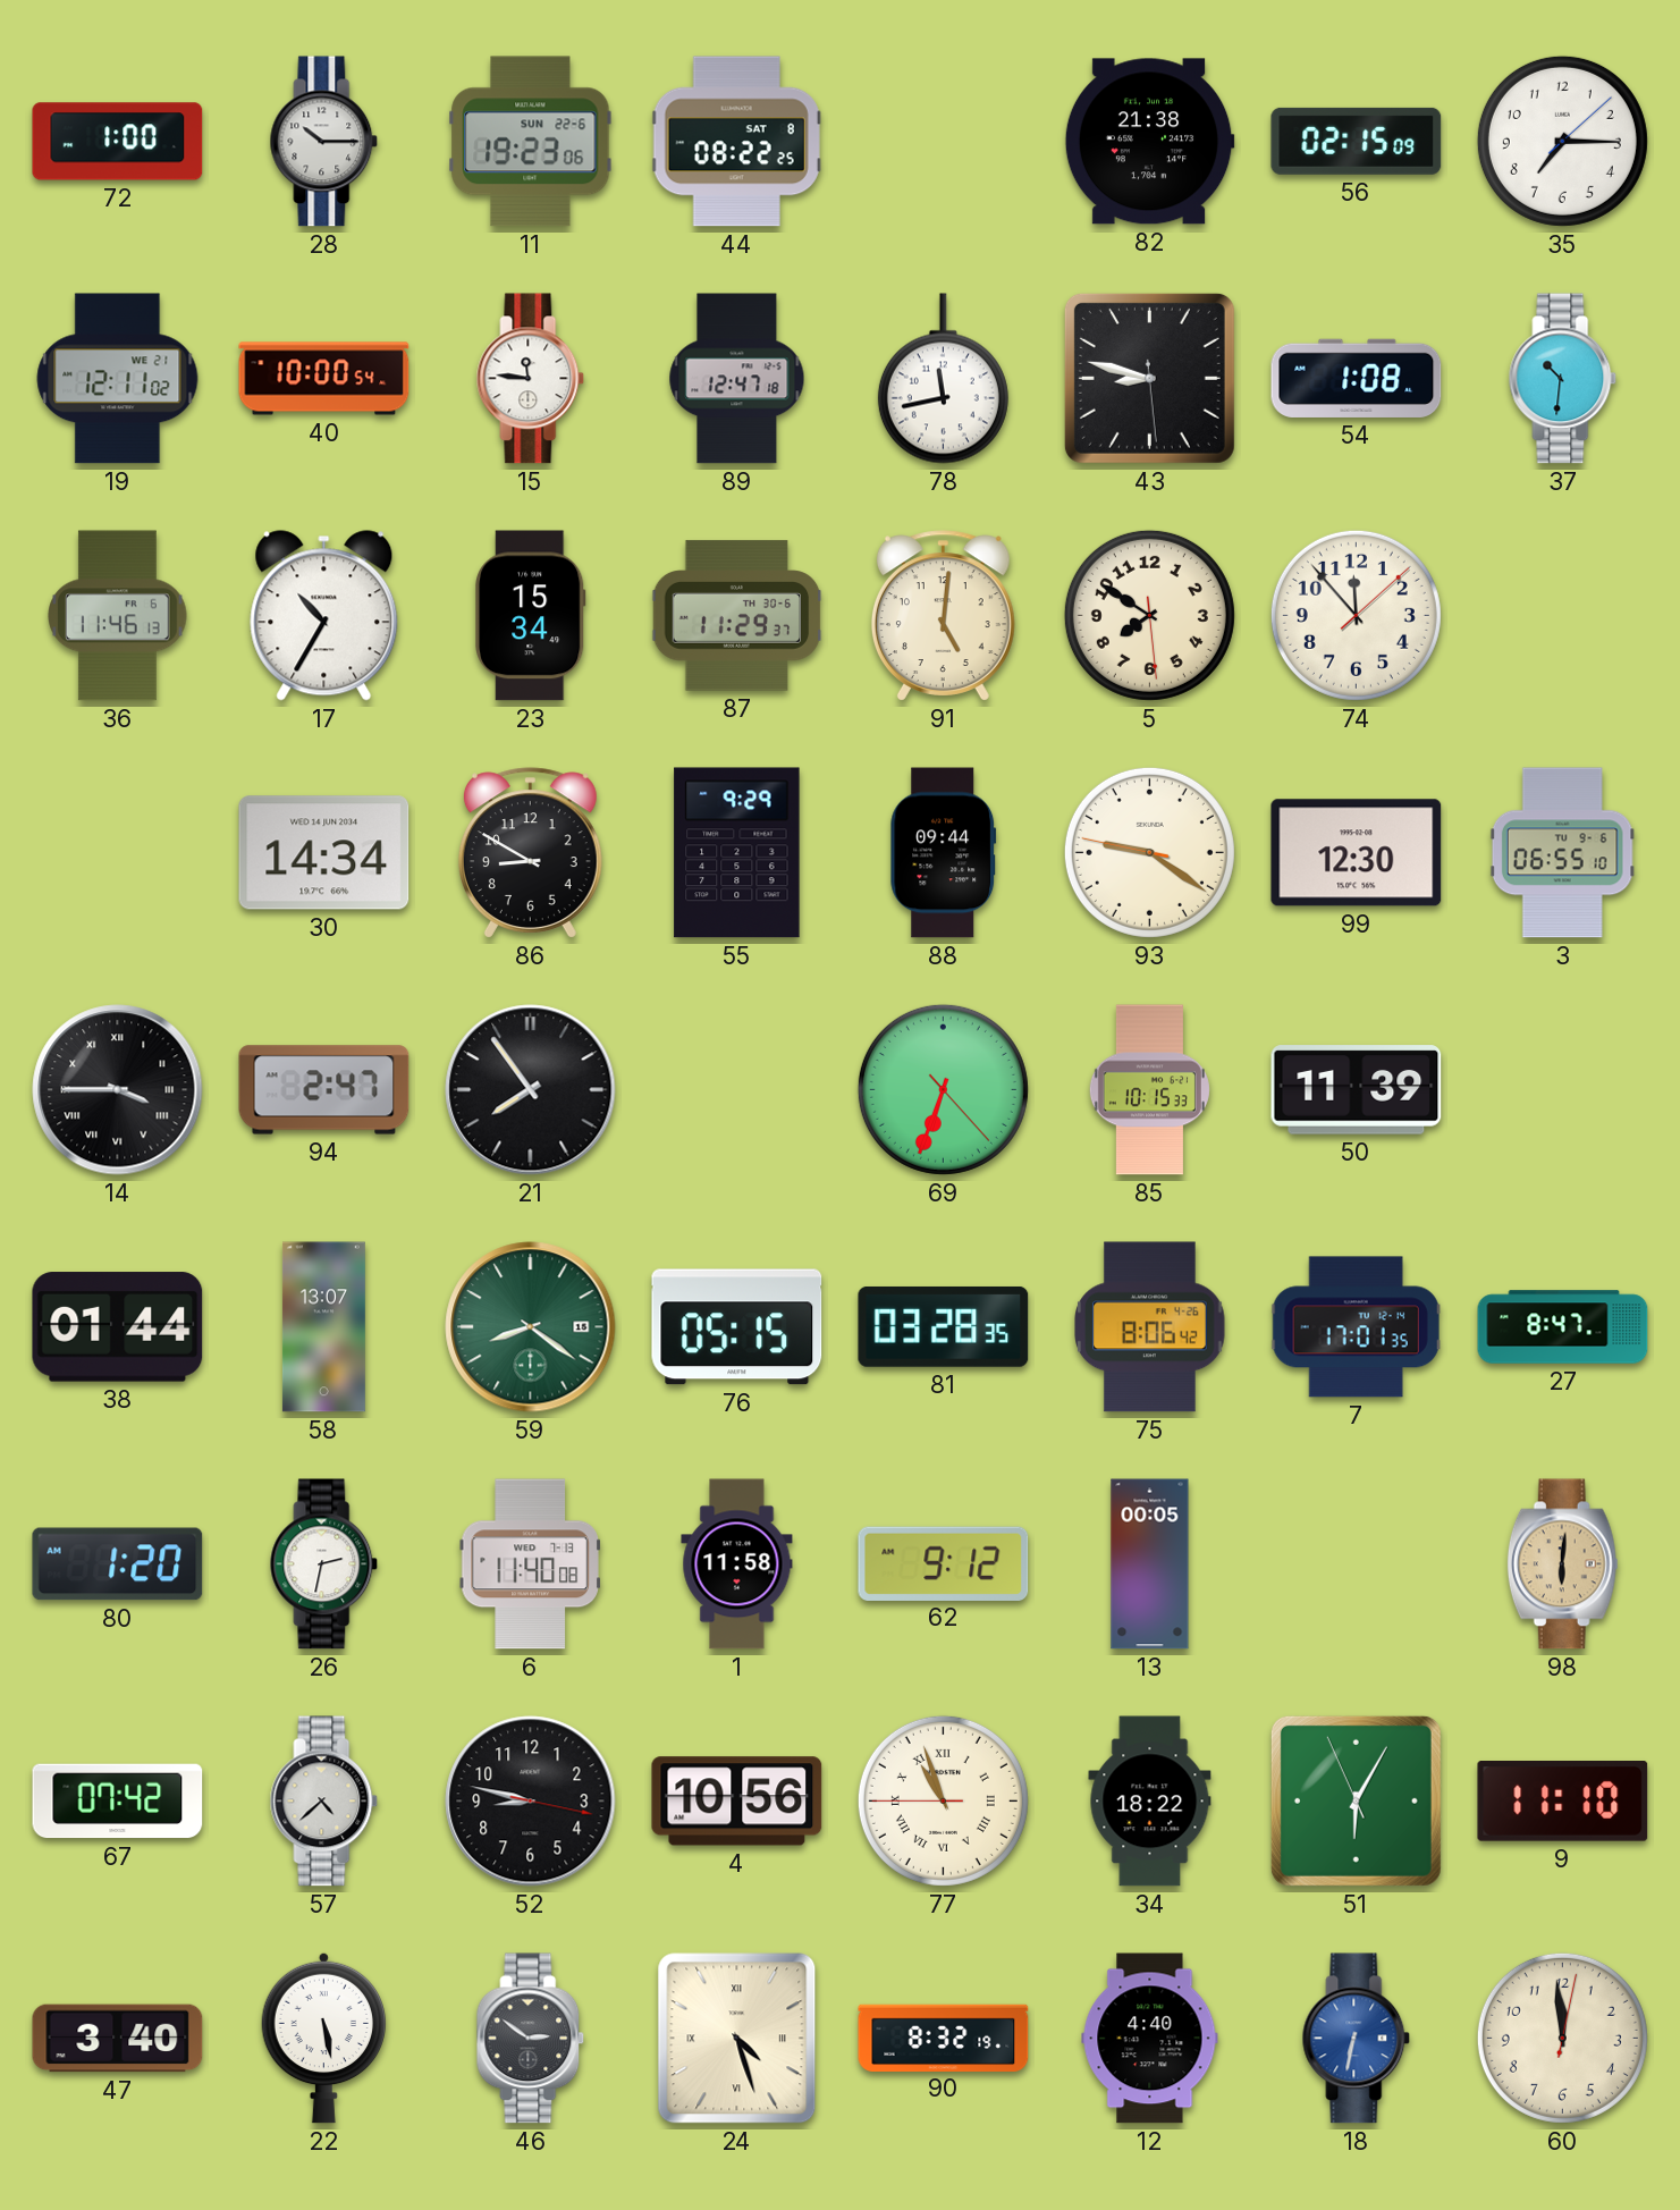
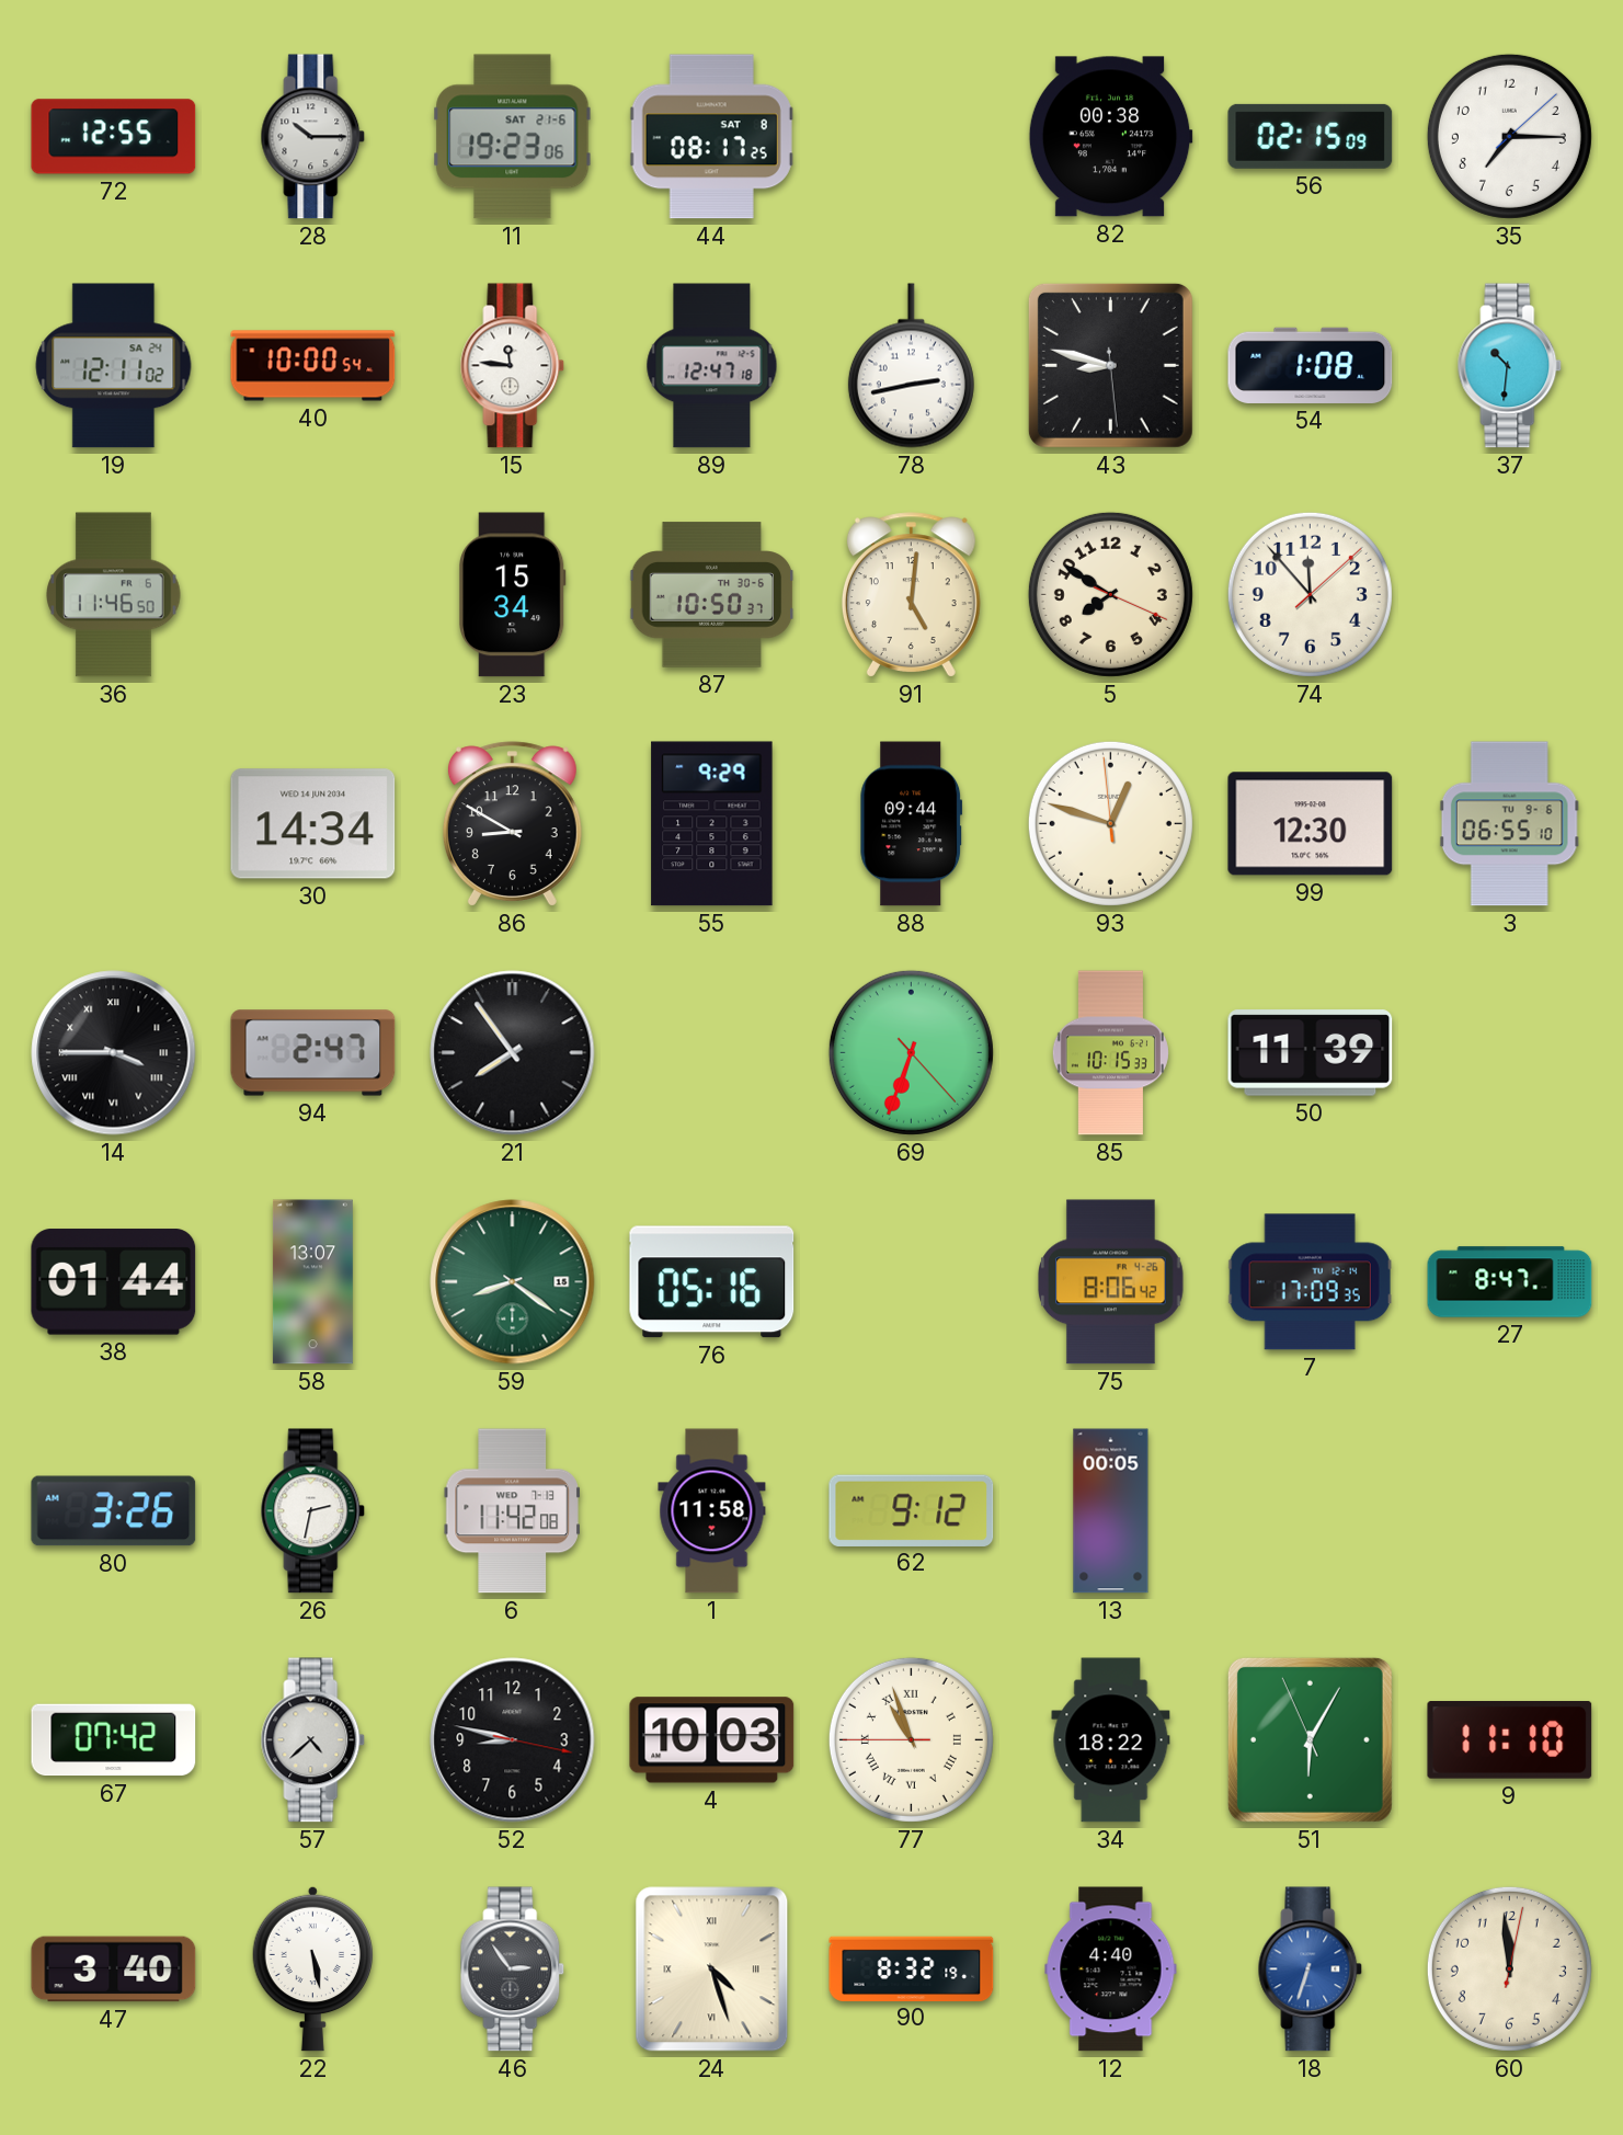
72: 1:00 -> 12:55
11 date: SUN 22-6 -> SAT 21-6
44: 08:22 -> 08:17
82: 21:38 -> 00:38
19 date: WE 21 -> SA 24
78: 11:43 -> 2:43
36: 11:46:13 -> 11:46:50
17: 10:35 -> none
87: 11:29 -> 10:50
5: 7:50:29 -> 7:50:19
93: 9:20 -> 12:47
76: 05:15 -> 05:16
81: 03:28 -> none
7: 17:01 -> 17:09
80: 1:20 -> 3:26
6: 11:40 -> 11:42
98: 6:01 -> none
4: 10:56 -> 10:03
46: 2:51 -> 2:54
18: 6:32 -> 6:33
